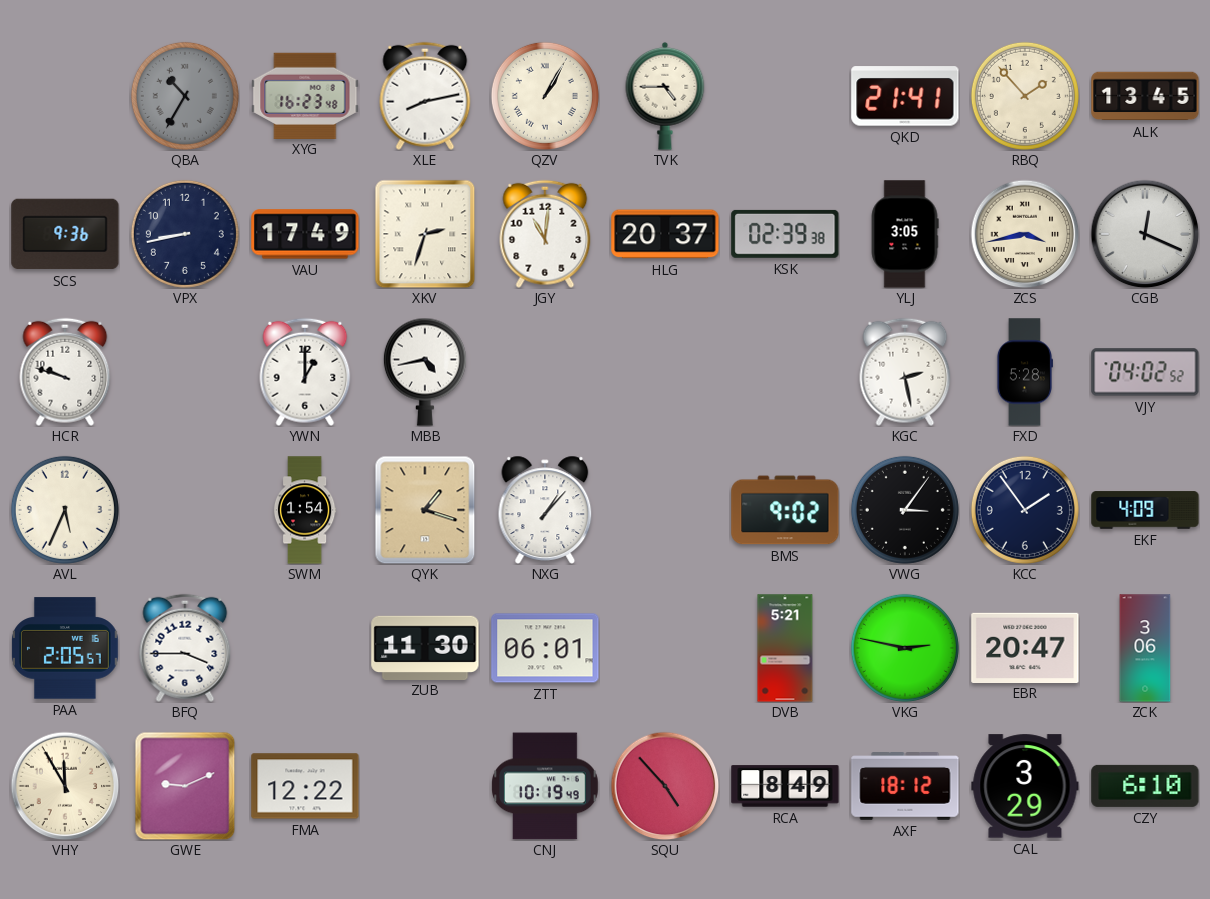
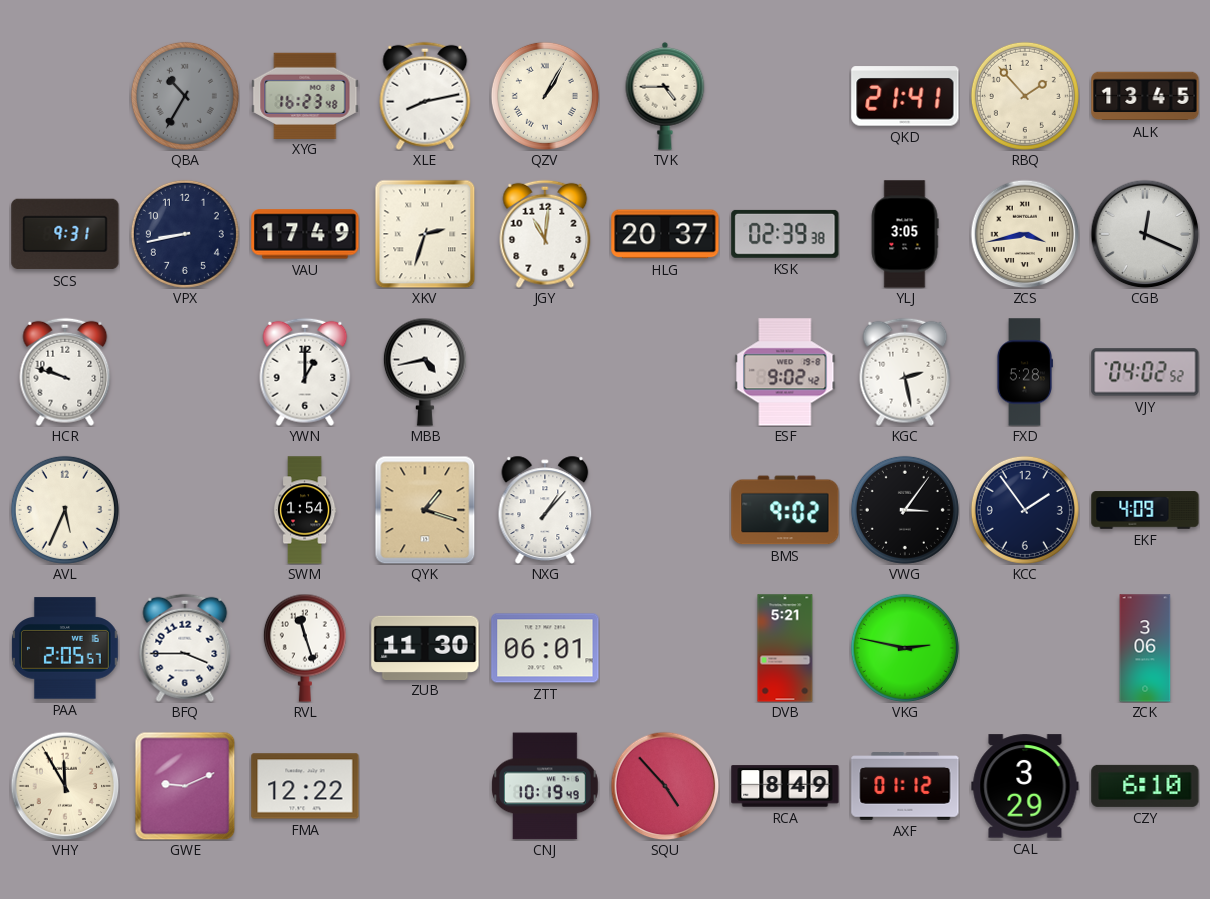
SCS: 9:36 -> 9:31
ESF: none -> 9:02
RVL: none -> 11:27
EBR: 20:47 -> none
AXF: 18:12 -> 01:12
